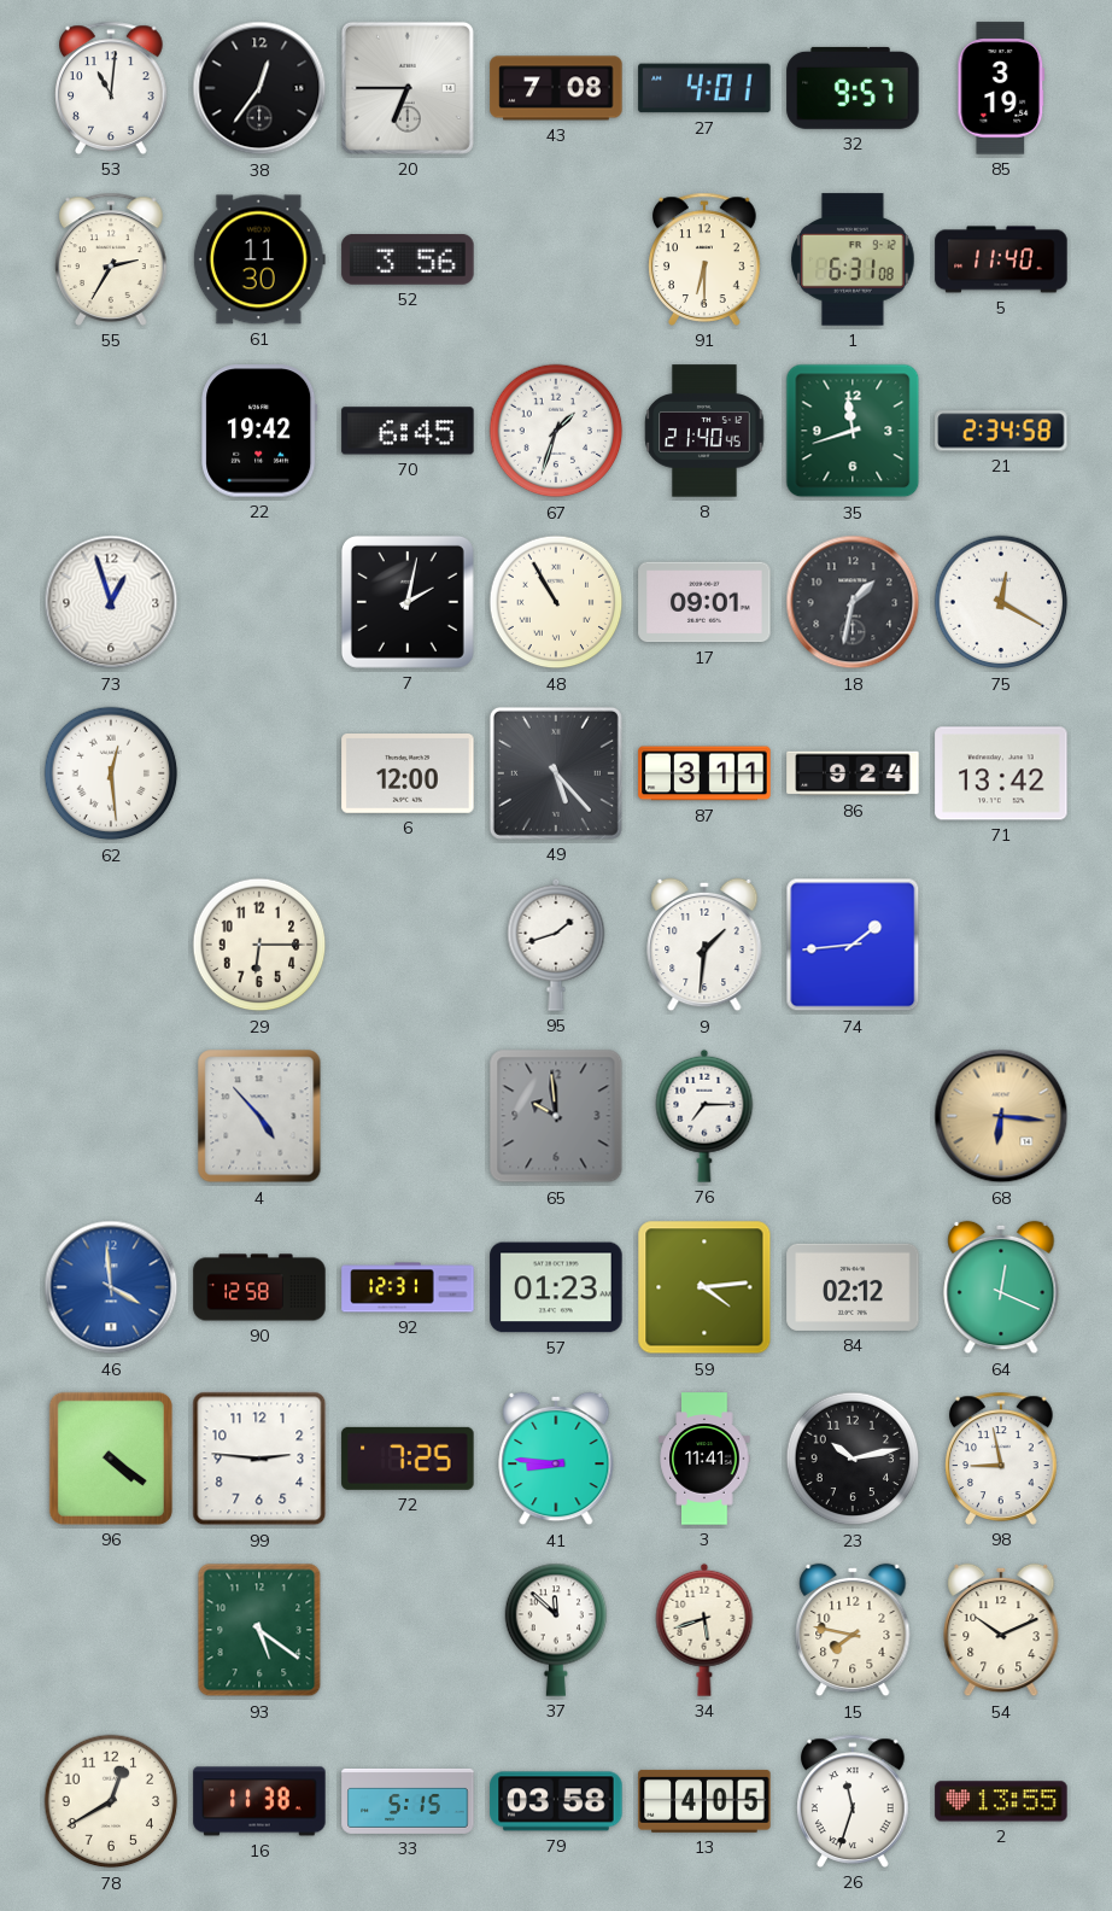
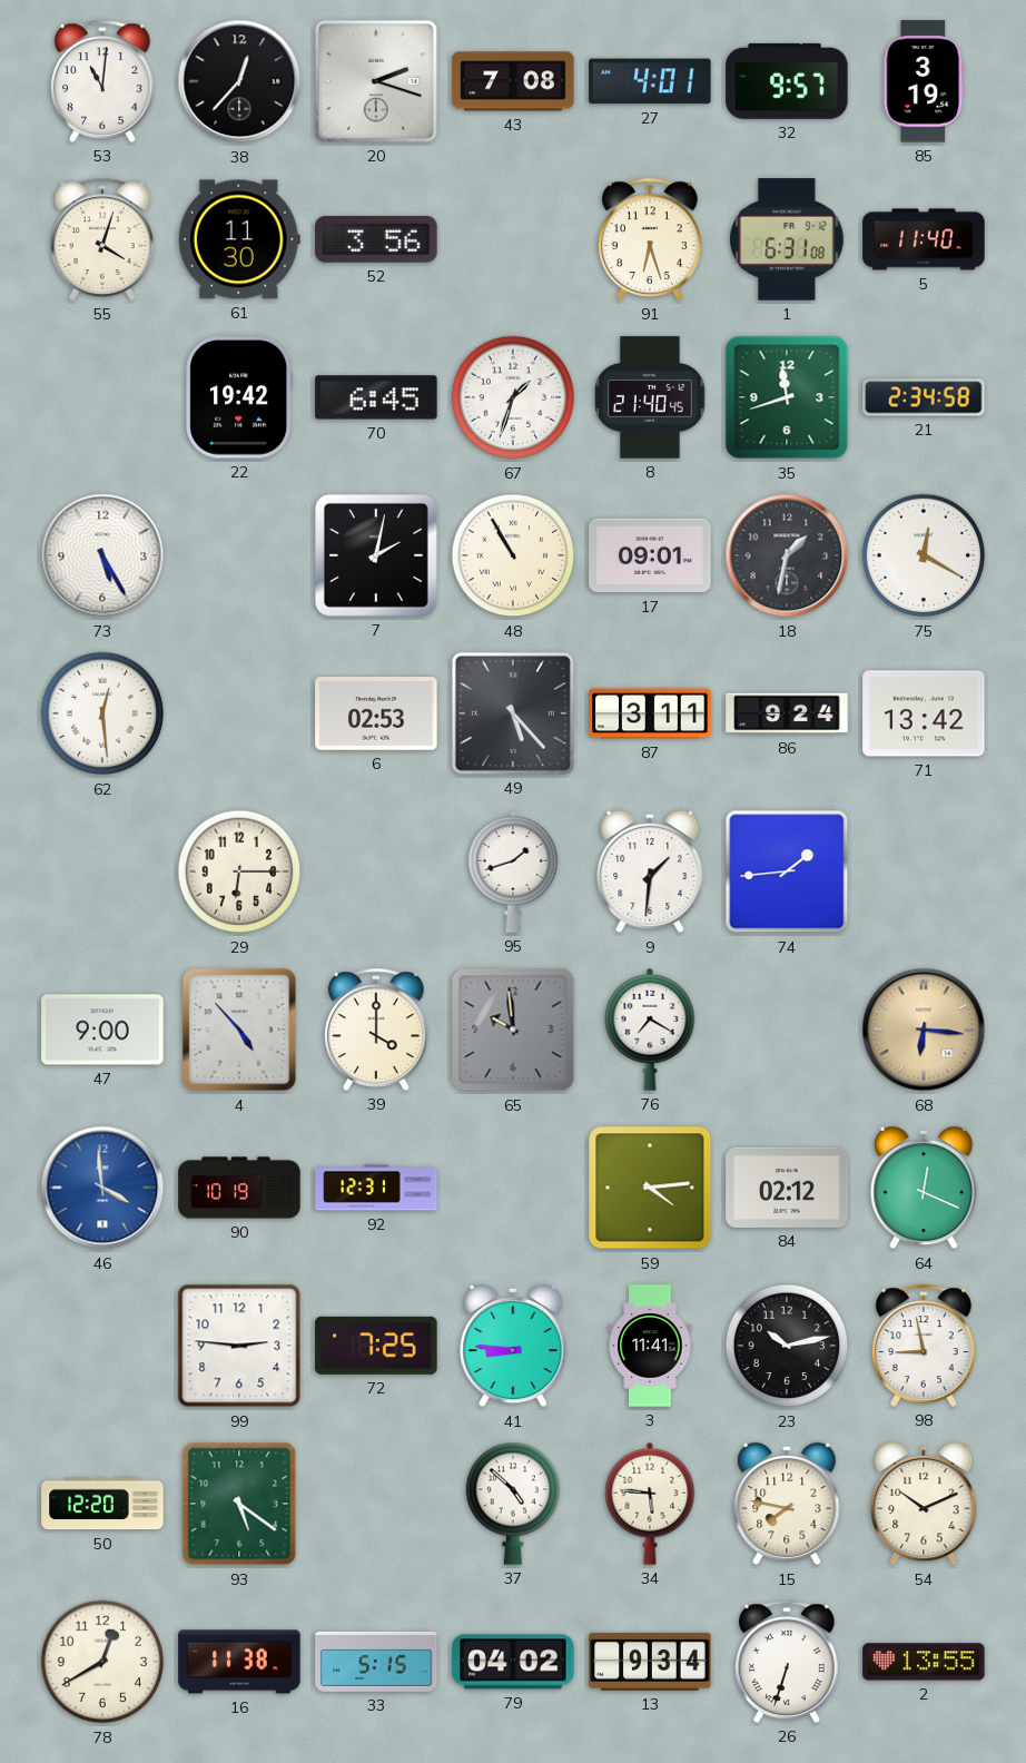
38: 12:36 -> 12:37
20: 6:45 -> 2:18
55: 2:35 -> 4:03
91: 6:30 -> 6:27
73: 12:57 -> 5:25
6: 12:00 -> 02:53
47: none -> 9:00
39: none -> 4:00
76: 7:15 -> 7:20
90: 12:58 -> 10:19
57: 01:23 -> none
96: 4:21 -> none
50: none -> 12:20
37: 11:52 -> 4:52
34: 5:42 -> 5:46
79: 03:58 -> 04:02
13: 4:05 -> 9:34
26: 11:33 -> 6:33
